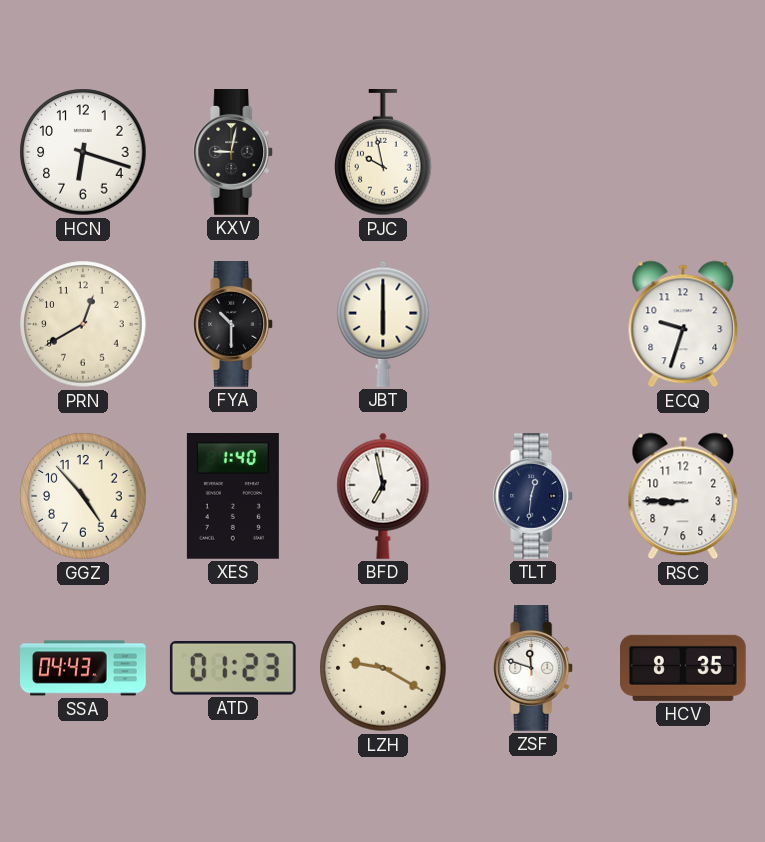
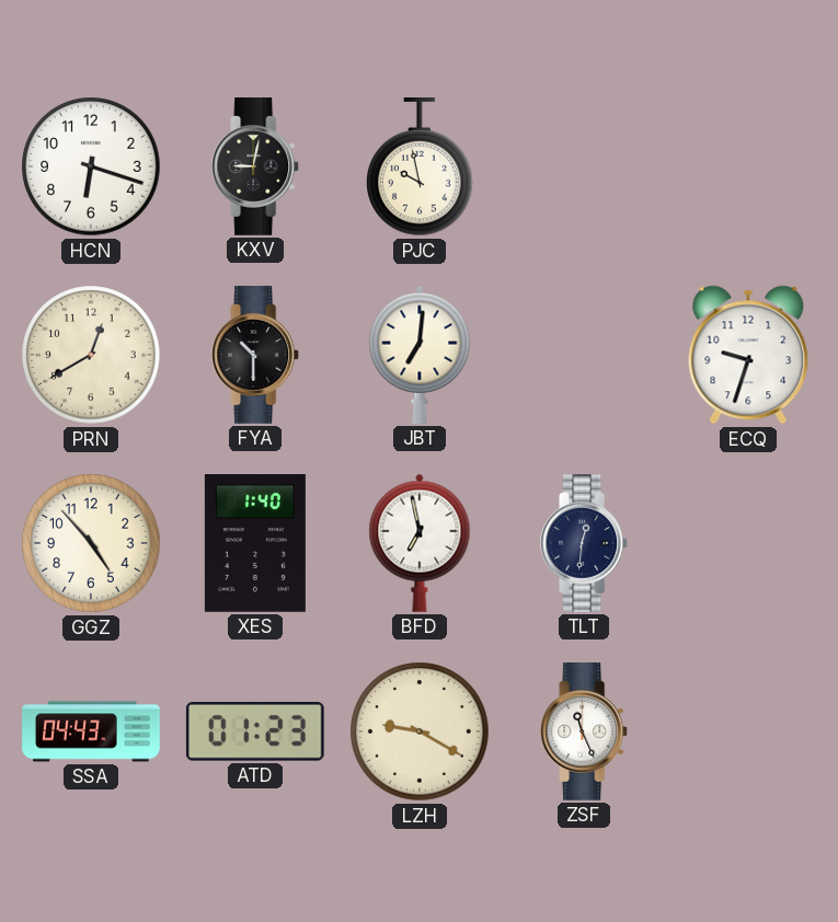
JBT: 6:00 -> 7:01
RSC: 8:45 -> none
ZSF: 11:48 -> 11:26
HCV: 8:35 -> none
